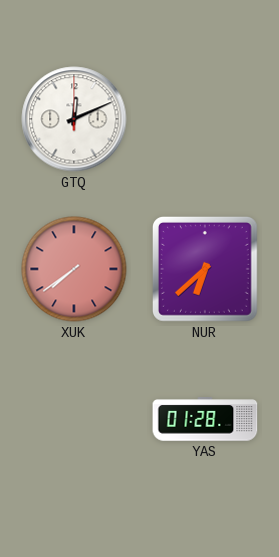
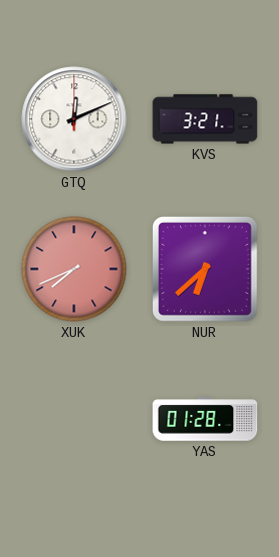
KVS: none -> 3:21
XUK: 7:39 -> 7:41
